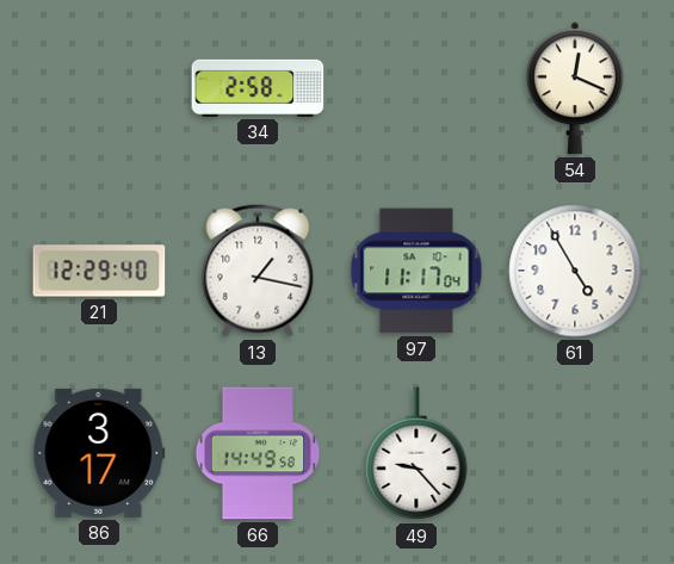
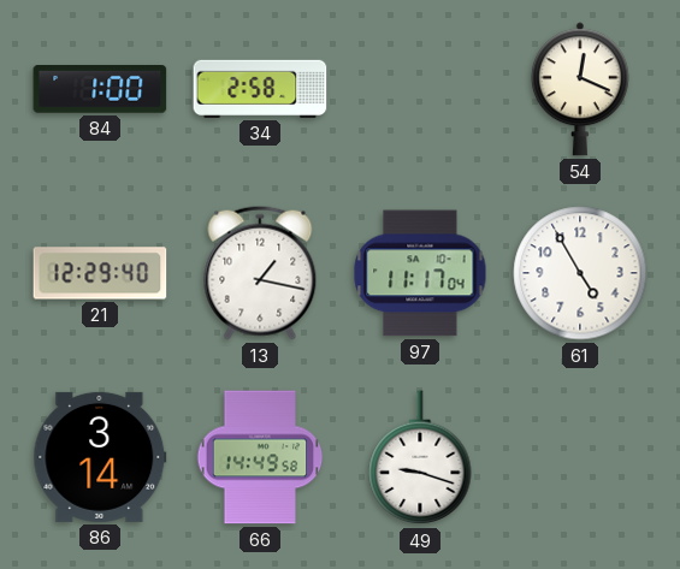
84: none -> 1:00
86: 3:17 -> 3:14
49: 9:23 -> 9:18
